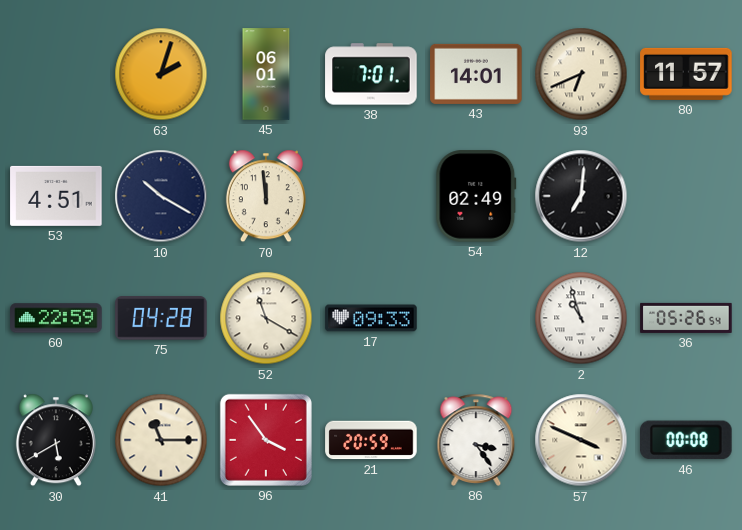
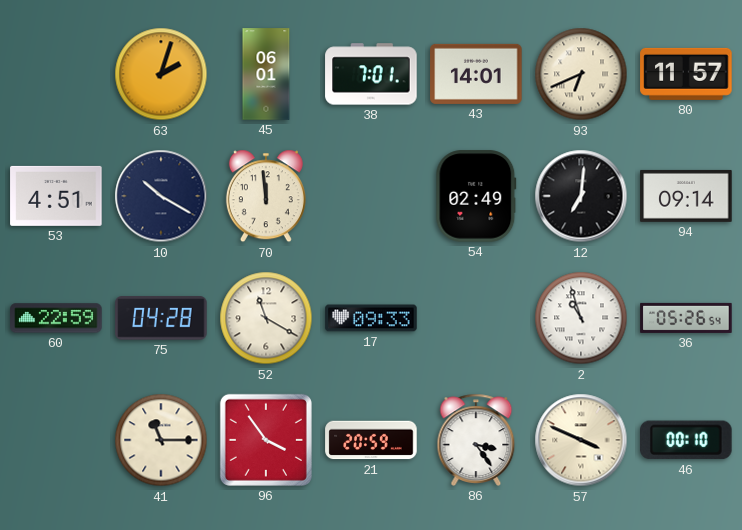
94: none -> 09:14
30: 5:40 -> none
46: 00:08 -> 00:10
